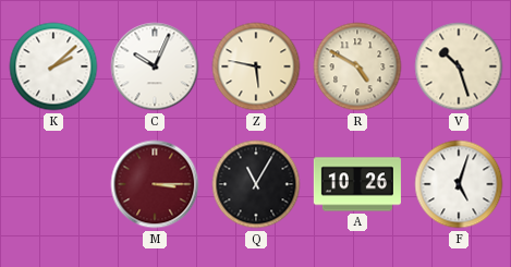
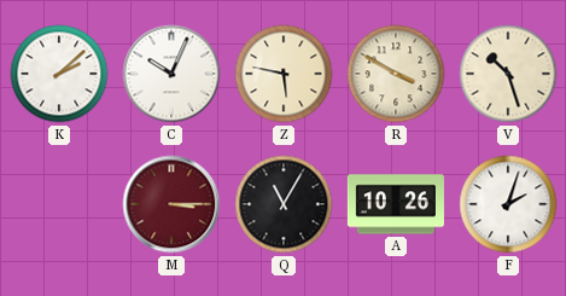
R: 4:50 -> 3:50
F: 5:03 -> 2:03
